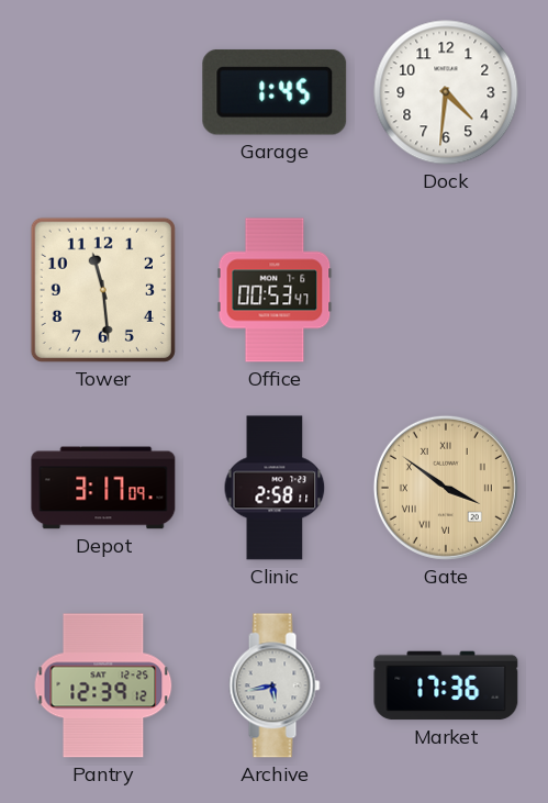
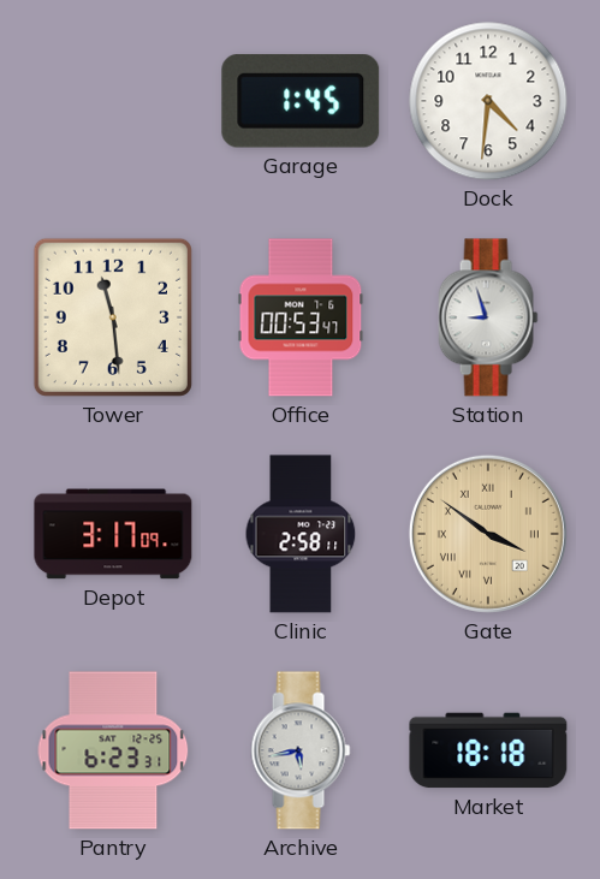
Station: none -> 8:57
Pantry: 12:39 -> 6:23
Market: 17:36 -> 18:18
